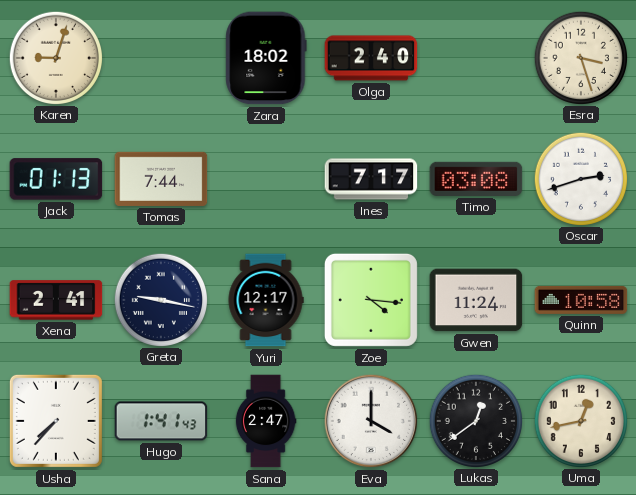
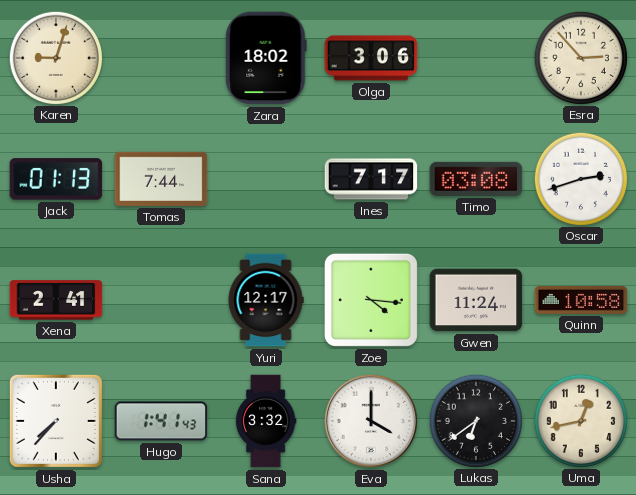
Olga: 2:40 -> 3:06
Esra: 3:27 -> 2:53
Greta: 9:17 -> none
Sana: 2:47 -> 3:32
Lukas: 12:39 -> 6:39
